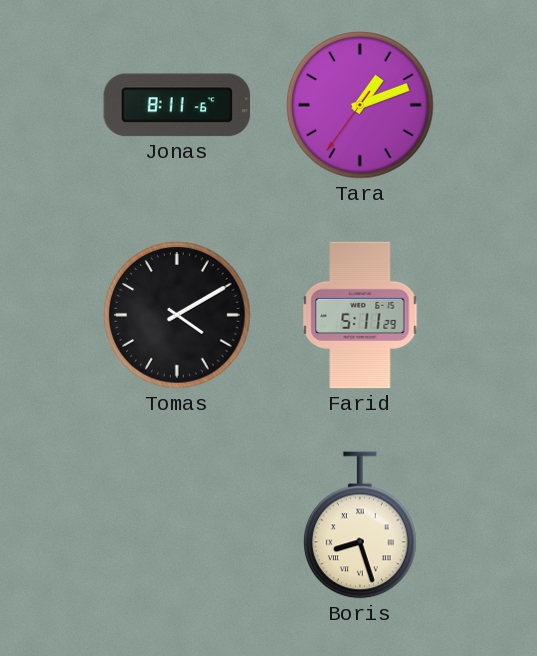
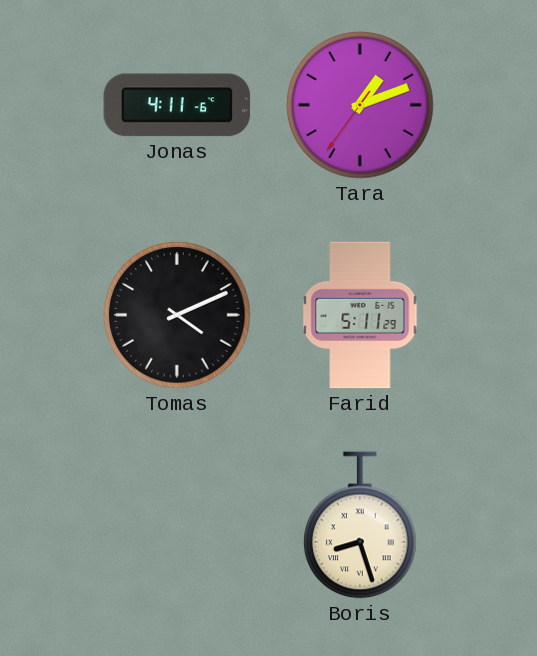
Jonas: 8:11 -> 4:11
Tomas: 4:10 -> 4:11
